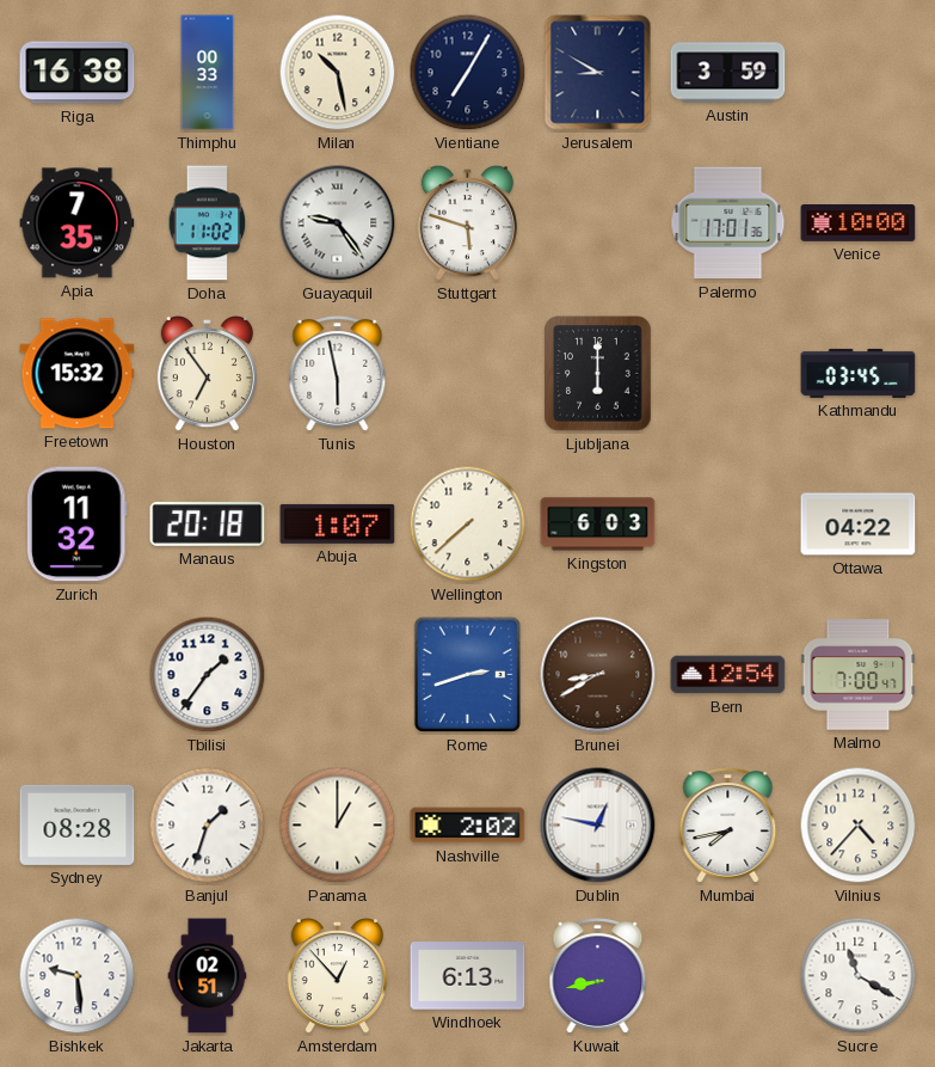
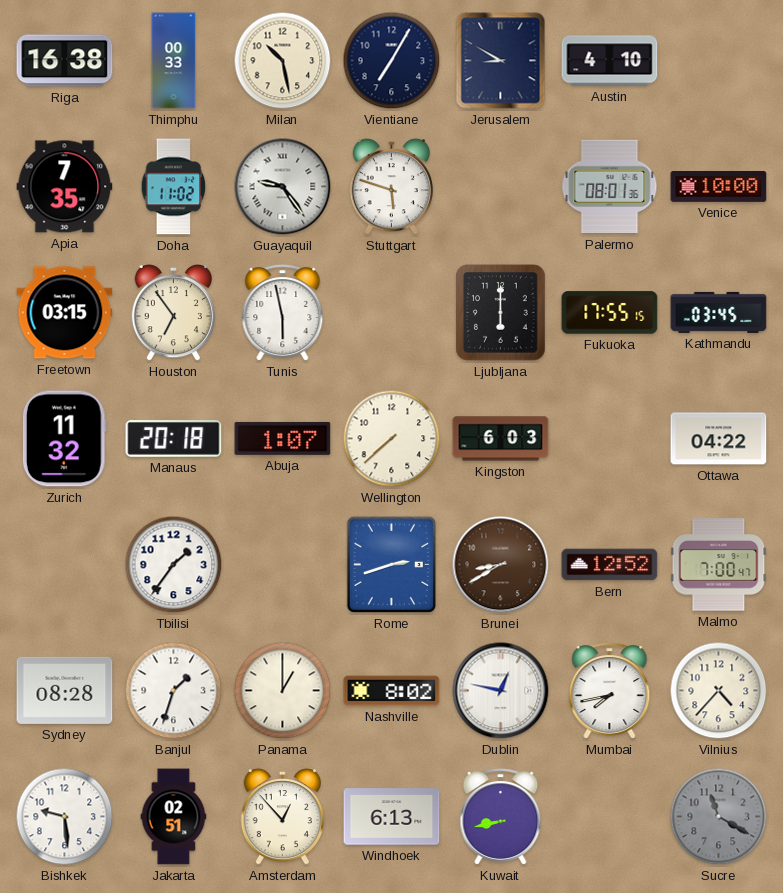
Austin: 3:59 -> 4:10
Palermo: 17:01 -> 08:01
Freetown: 15:32 -> 03:15
Fukuoka: none -> 17:55
Bern: 12:54 -> 12:52
Nashville: 2:02 -> 8:02
Sucre dial: white -> grey
